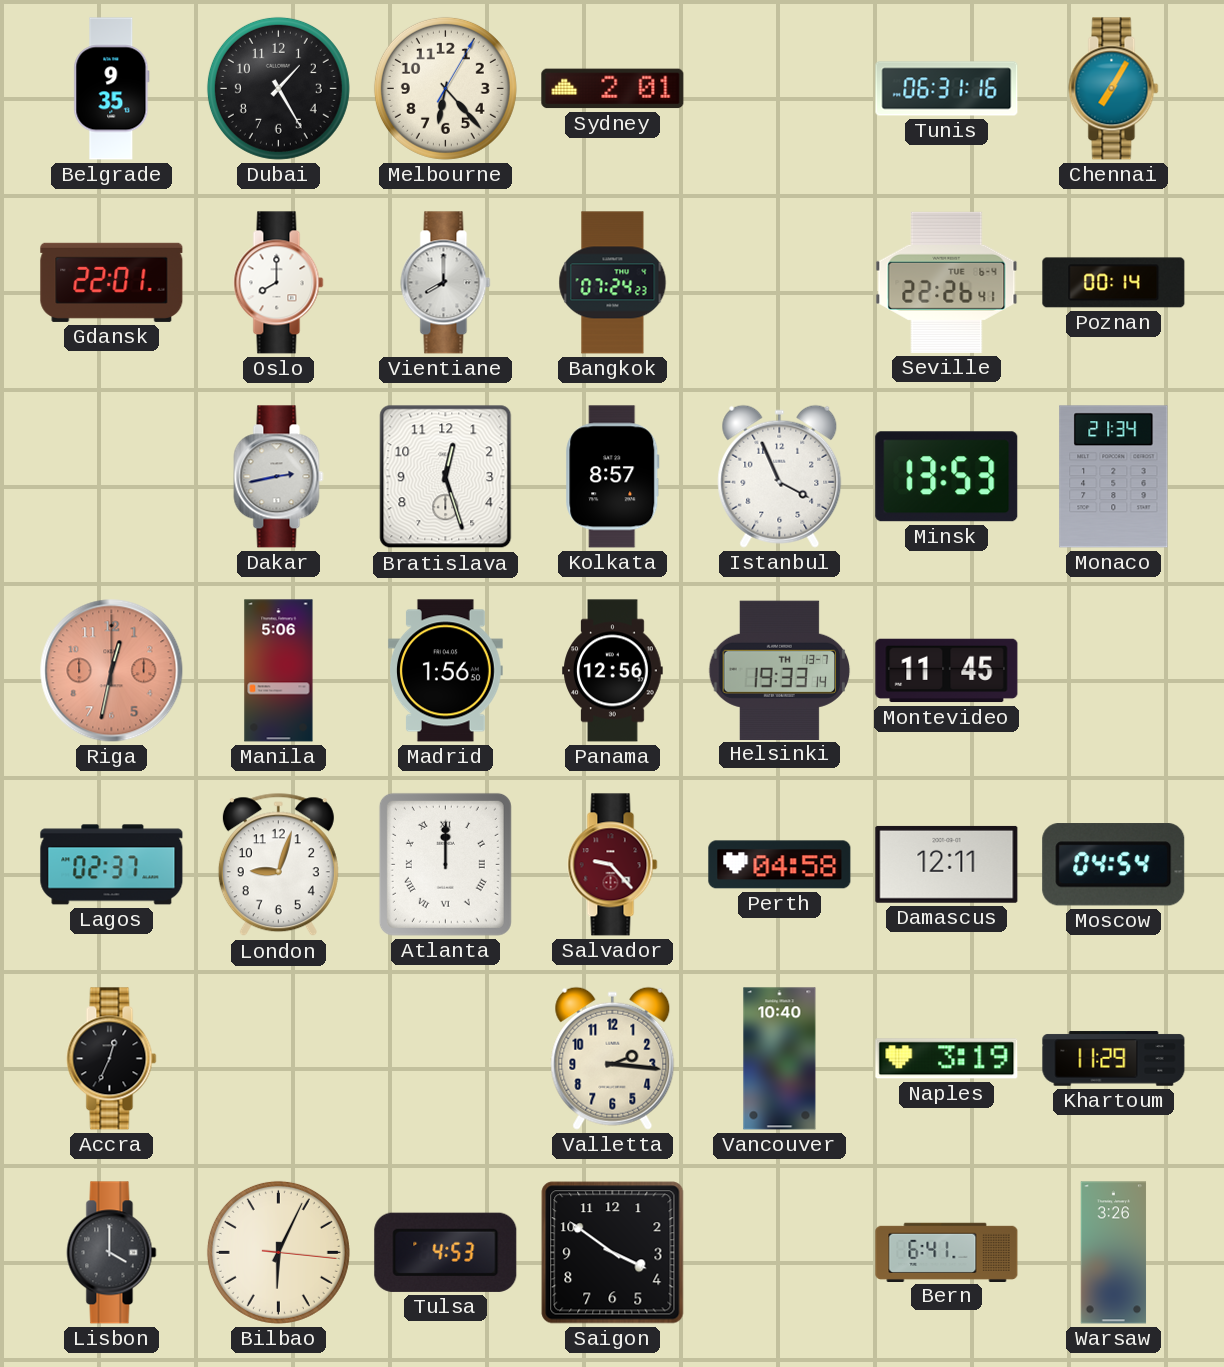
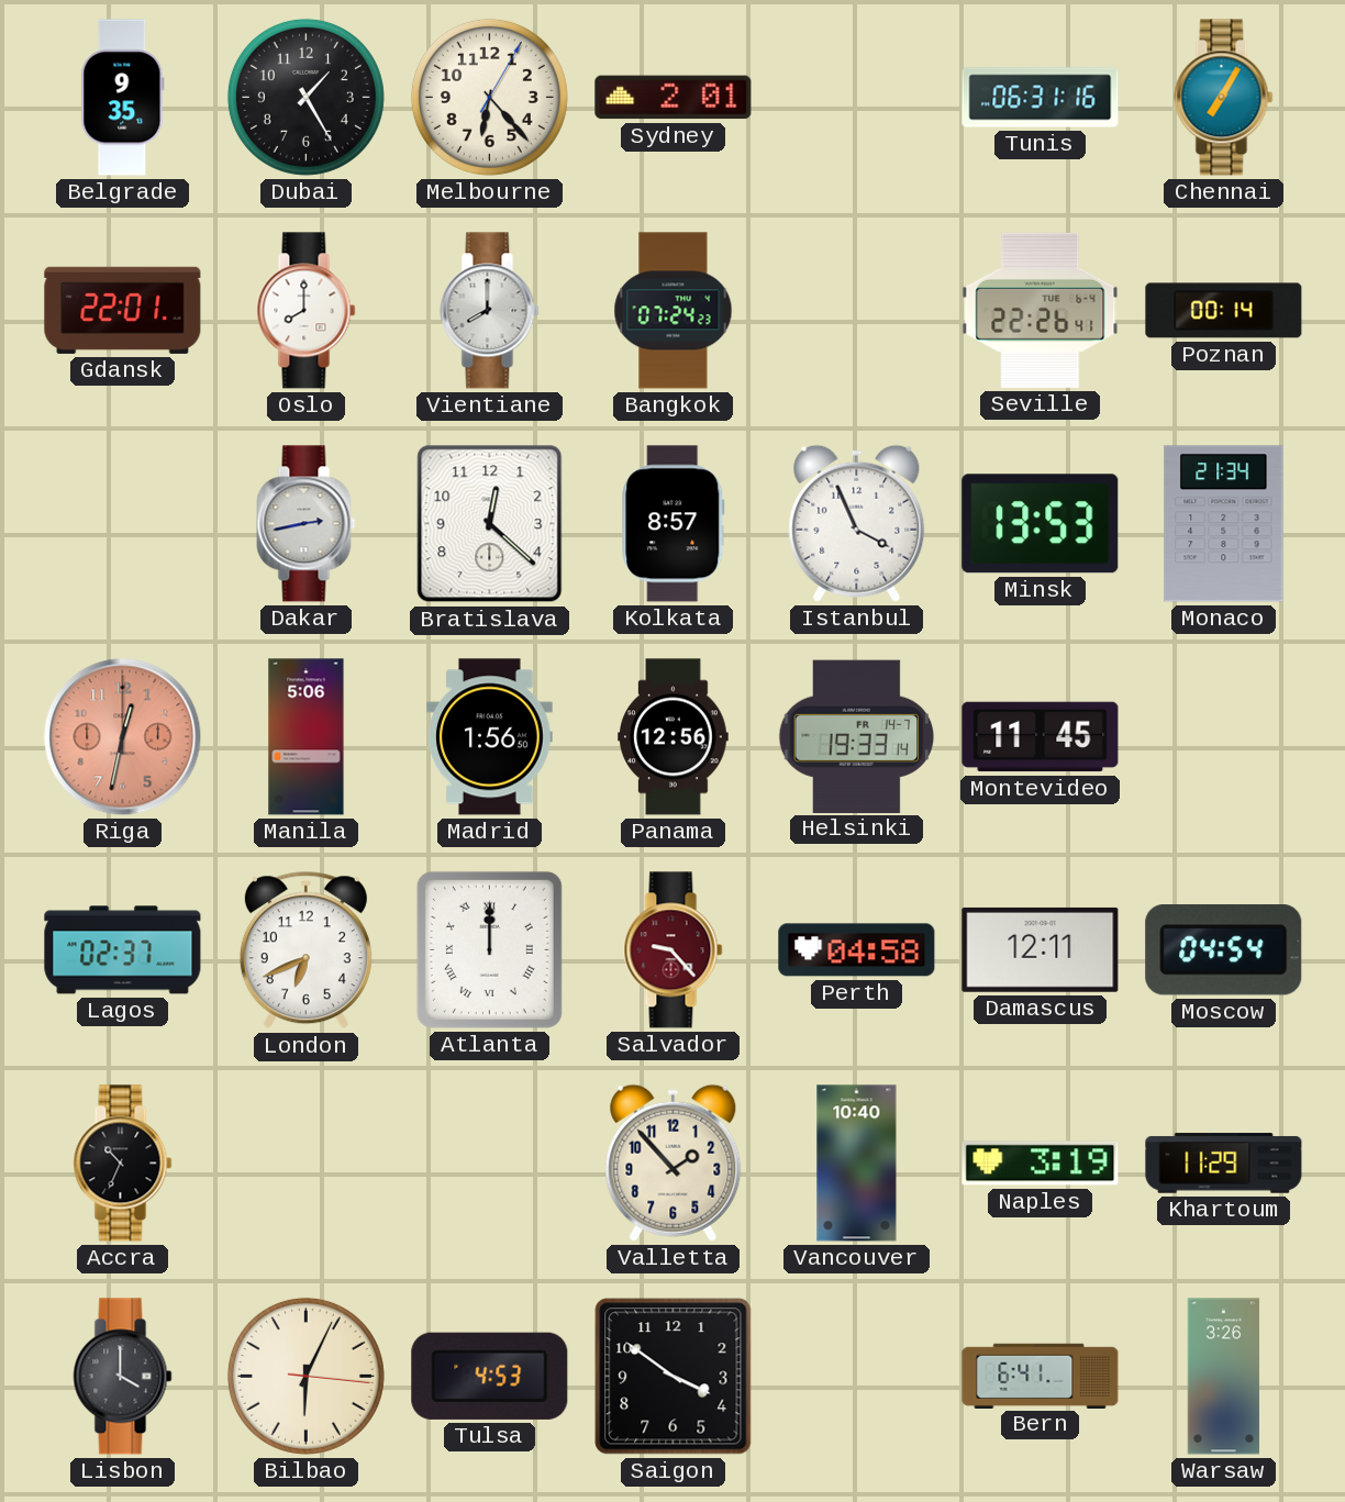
Bratislava: 12:27 -> 12:22
Helsinki date: TH 13-7 -> FR 14-7
London: 9:03 -> 6:41
Accra: 12:34 -> 10:34
Valletta: 2:16 -> 1:53
